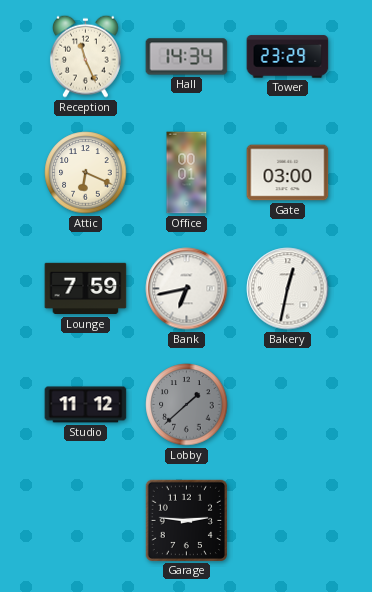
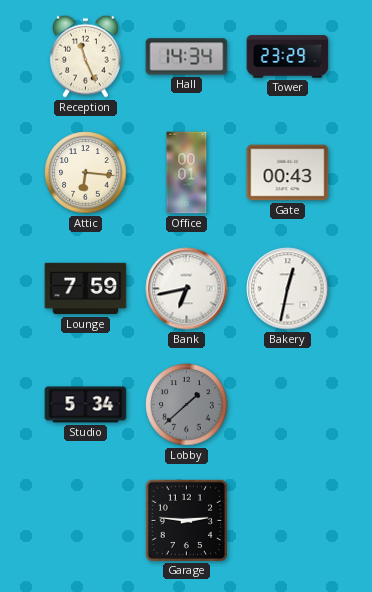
Attic: 6:19 -> 6:16
Gate: 03:00 -> 00:43
Studio: 11:12 -> 5:34
